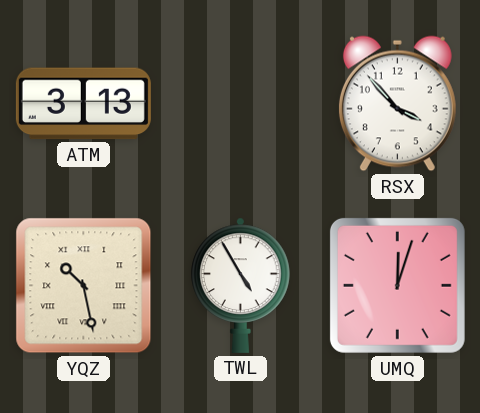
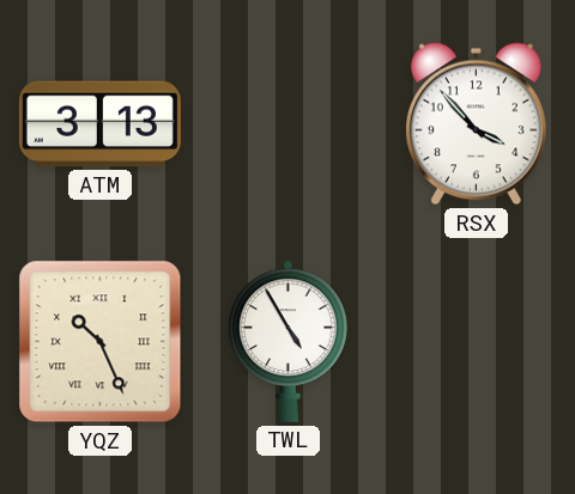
YQZ: 10:28 -> 10:26
UMQ: 12:03 -> none
